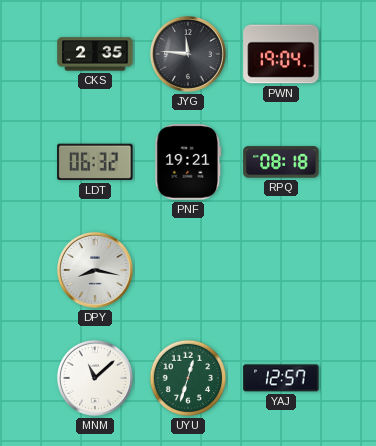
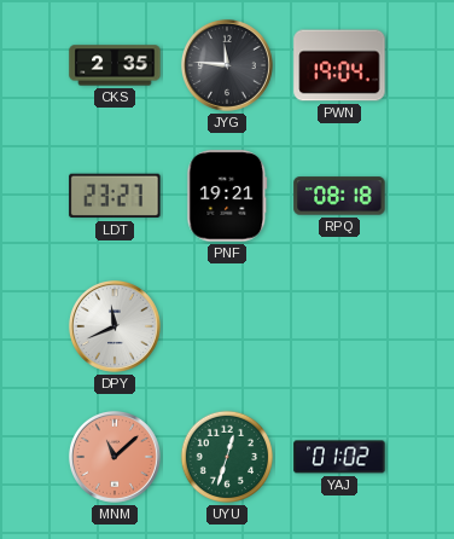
LDT: 06:32 -> 23:27
DPY: 8:17 -> 11:41
MNM dial: white -> salmon
YAJ: 12:57 -> 01:02
